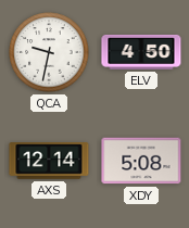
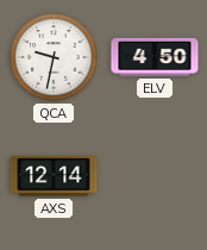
XDY: 5:08 -> none
